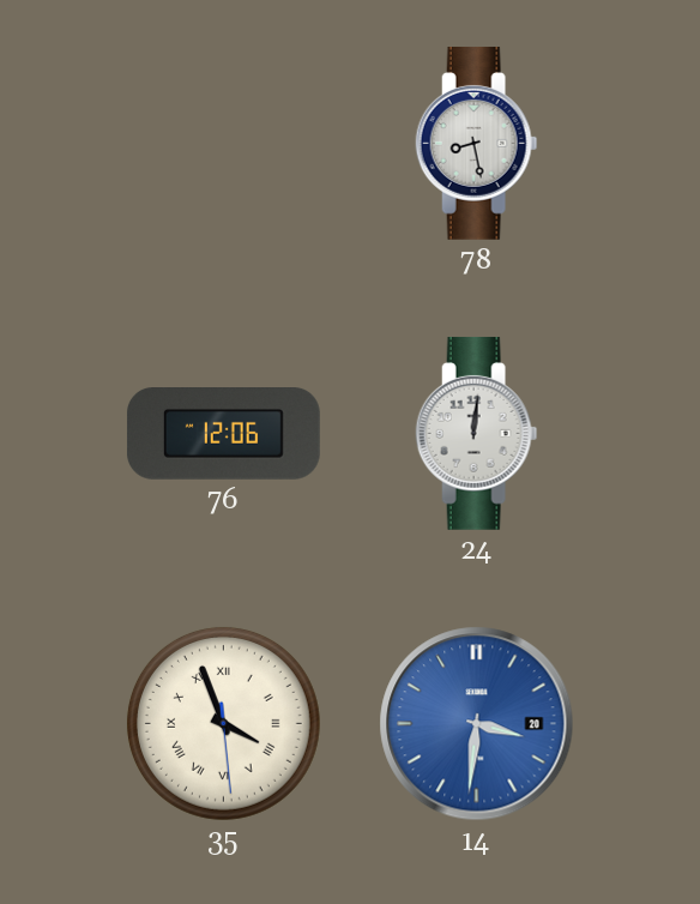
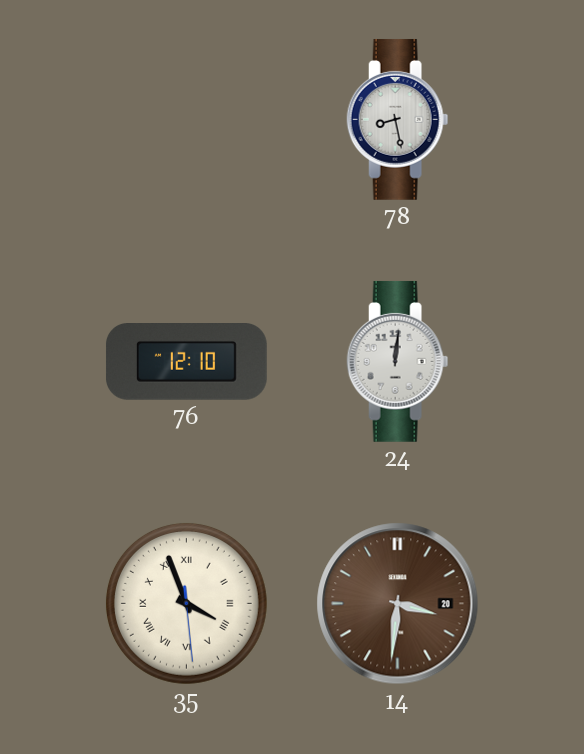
76: 12:06 -> 12:10
14 dial: blue -> brown
